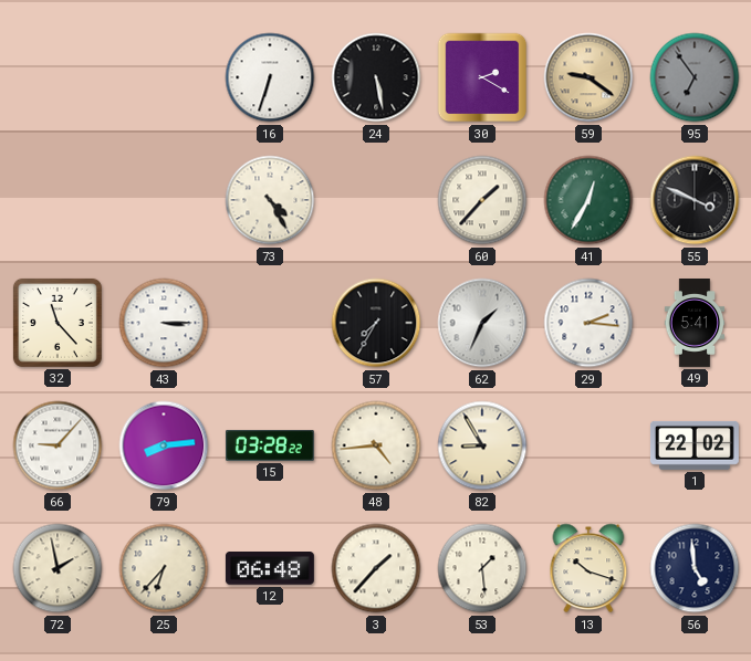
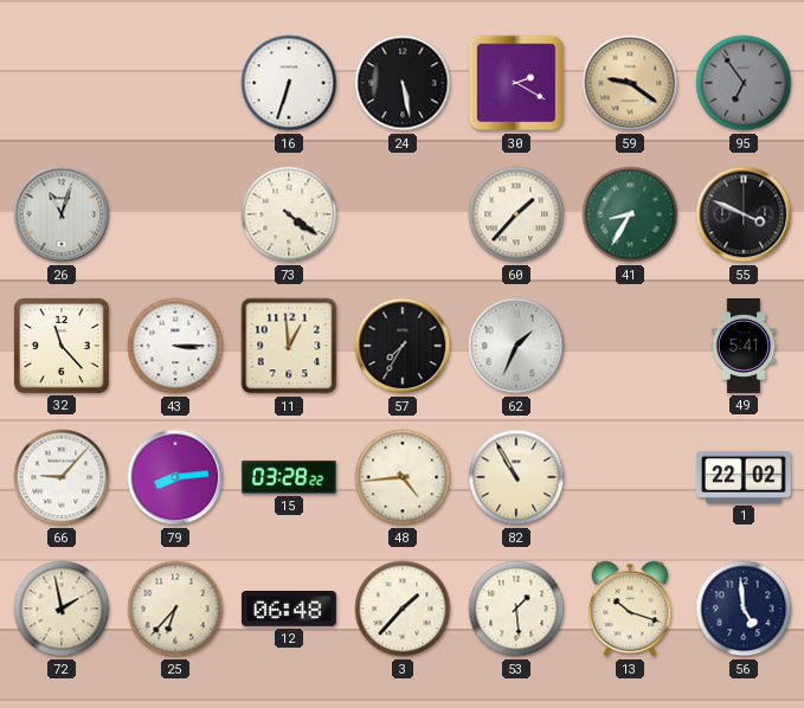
26: none -> 11:03
73: 4:25 -> 4:21
41: 12:35 -> 8:35
11: none -> 12:59
29: 2:16 -> none
82: 8:55 -> 10:55
